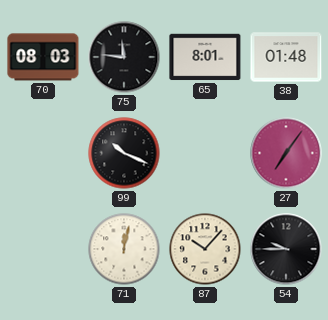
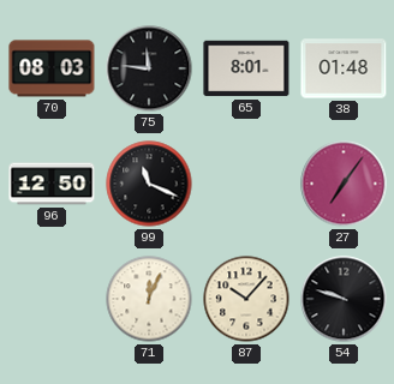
96: none -> 12:50
99: 10:19 -> 11:19
71: 12:02 -> 12:04
54: 9:45 -> 9:48
